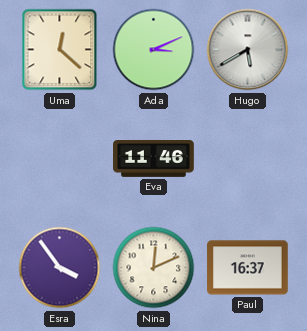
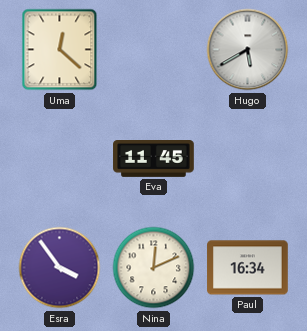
Ada: 3:11 -> none
Eva: 11:46 -> 11:45
Paul: 16:37 -> 16:34
